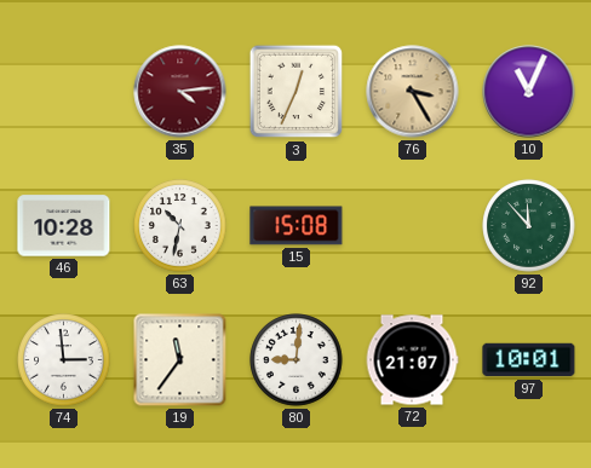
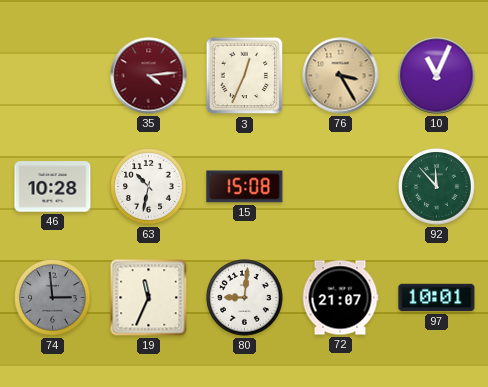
74 dial: white -> grey
19: 11:36 -> 11:34
